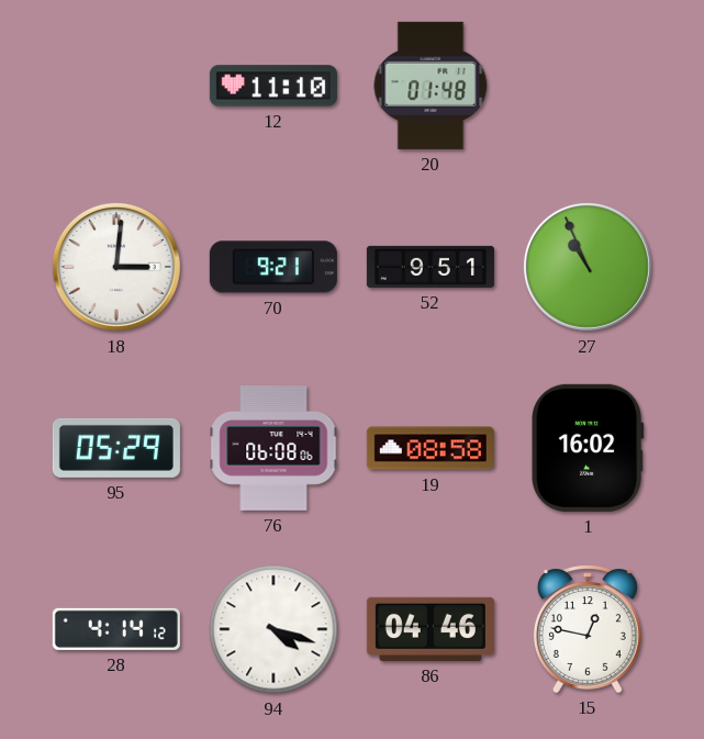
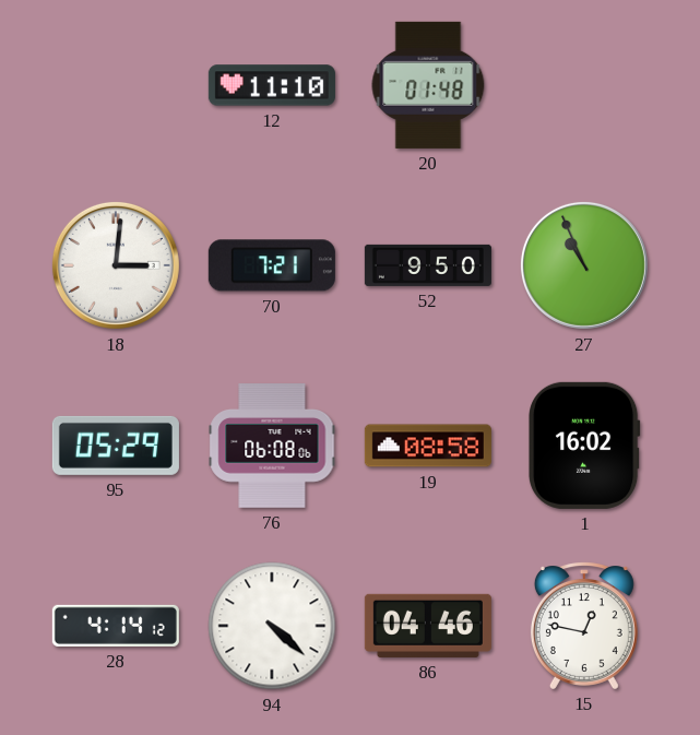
70: 9:21 -> 7:21
52: 9:51 -> 9:50
94: 4:18 -> 4:22
